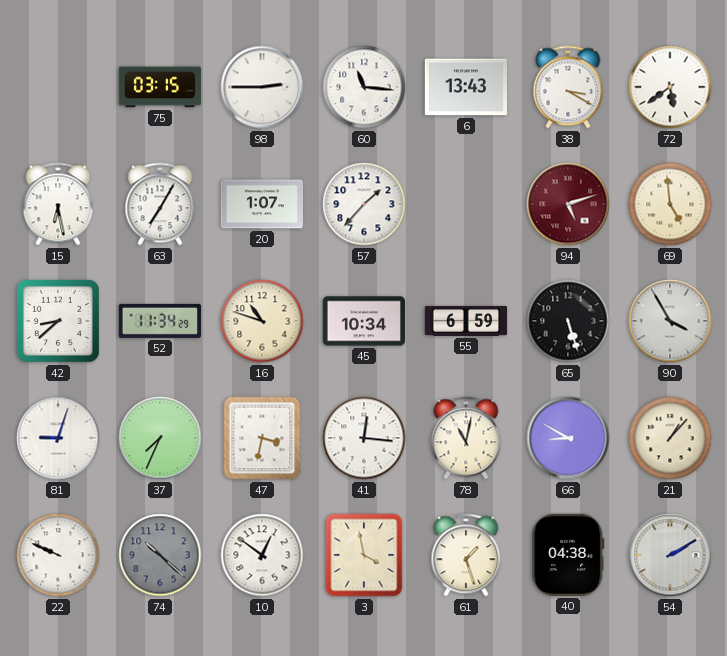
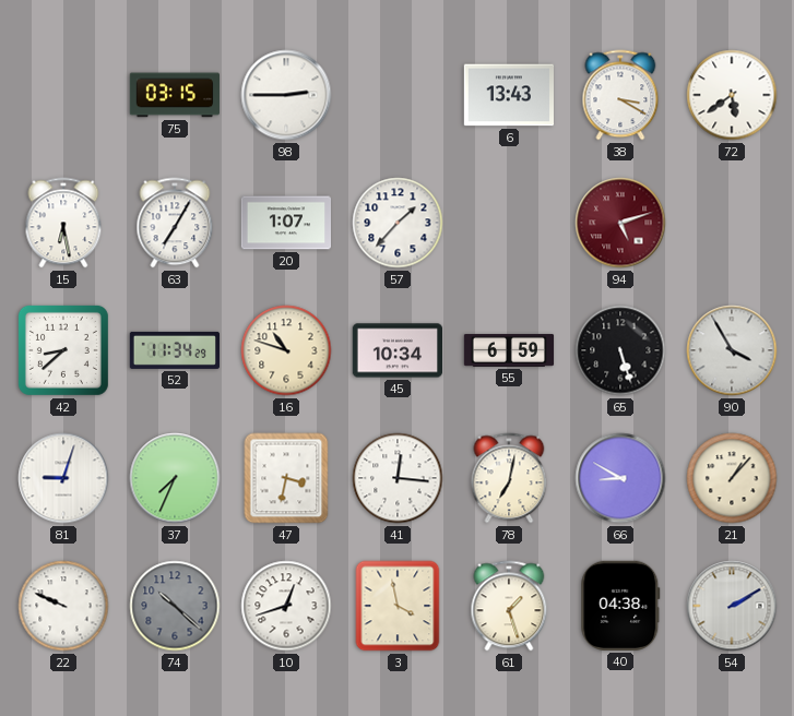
60: 11:16 -> none
69: 4:59 -> none
78: 11:02 -> 7:02
10: 12:51 -> 12:42
